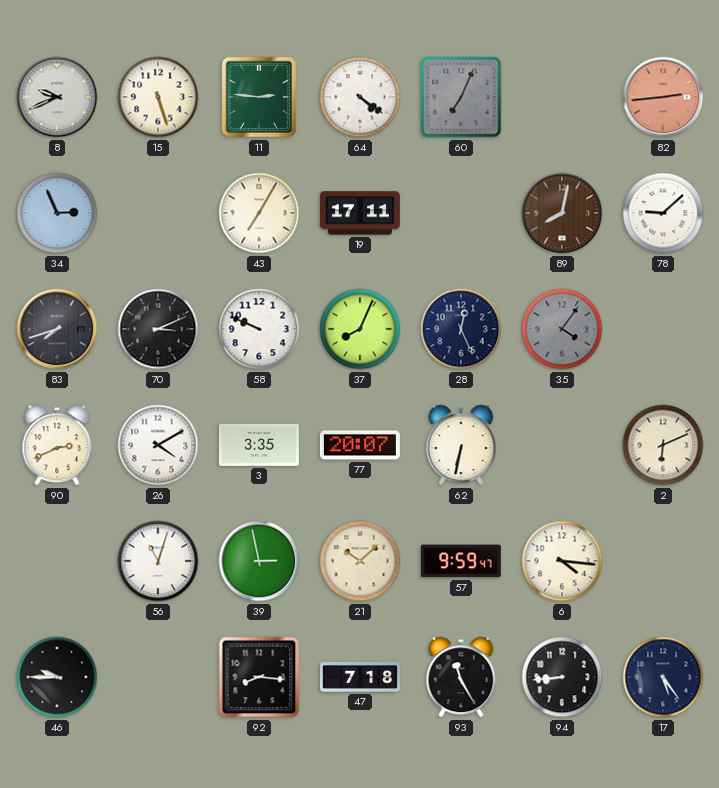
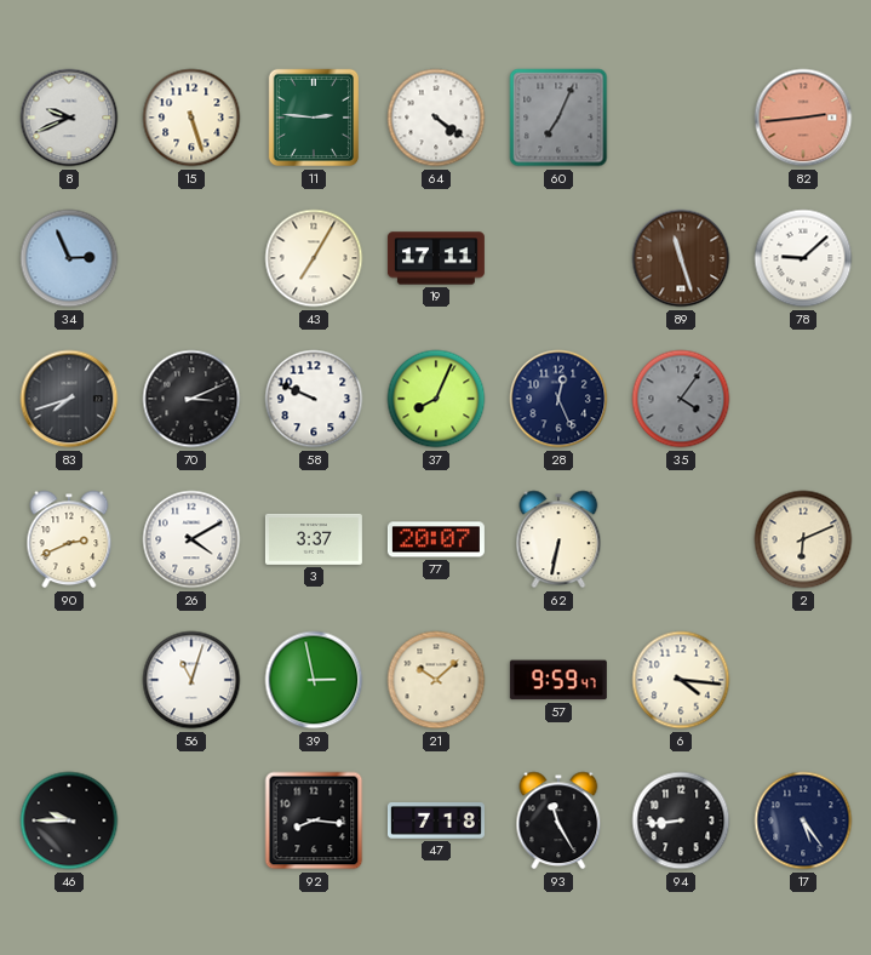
89: 8:02 -> 11:27
3: 3:35 -> 3:37
